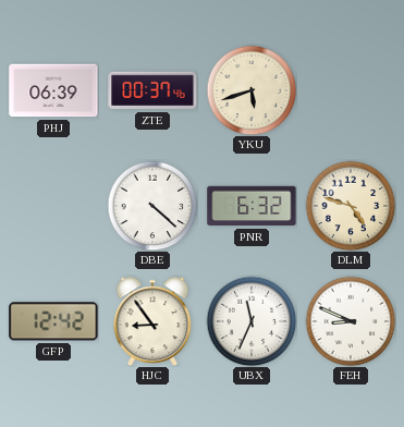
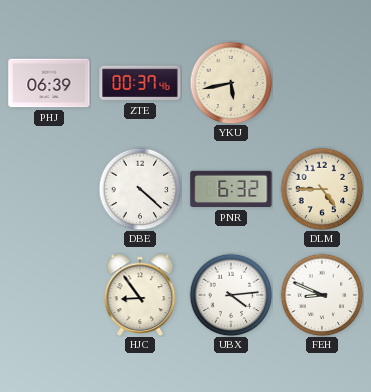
YKU: 5:42 -> 5:43
DLM: 4:48 -> 4:45
GFP: 12:42 -> none
UBX: 11:34 -> 4:14
